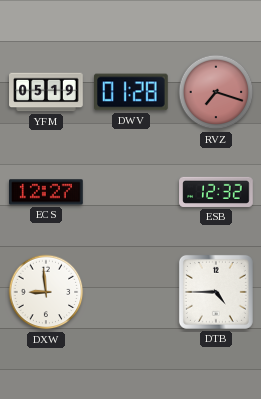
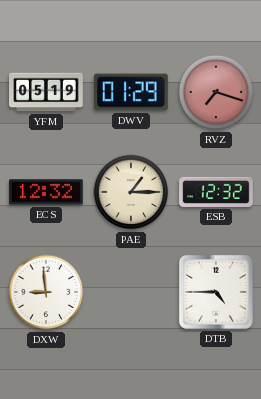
DWV: 01:28 -> 01:29
ECS: 12:27 -> 12:32
PAE: none -> 1:15
